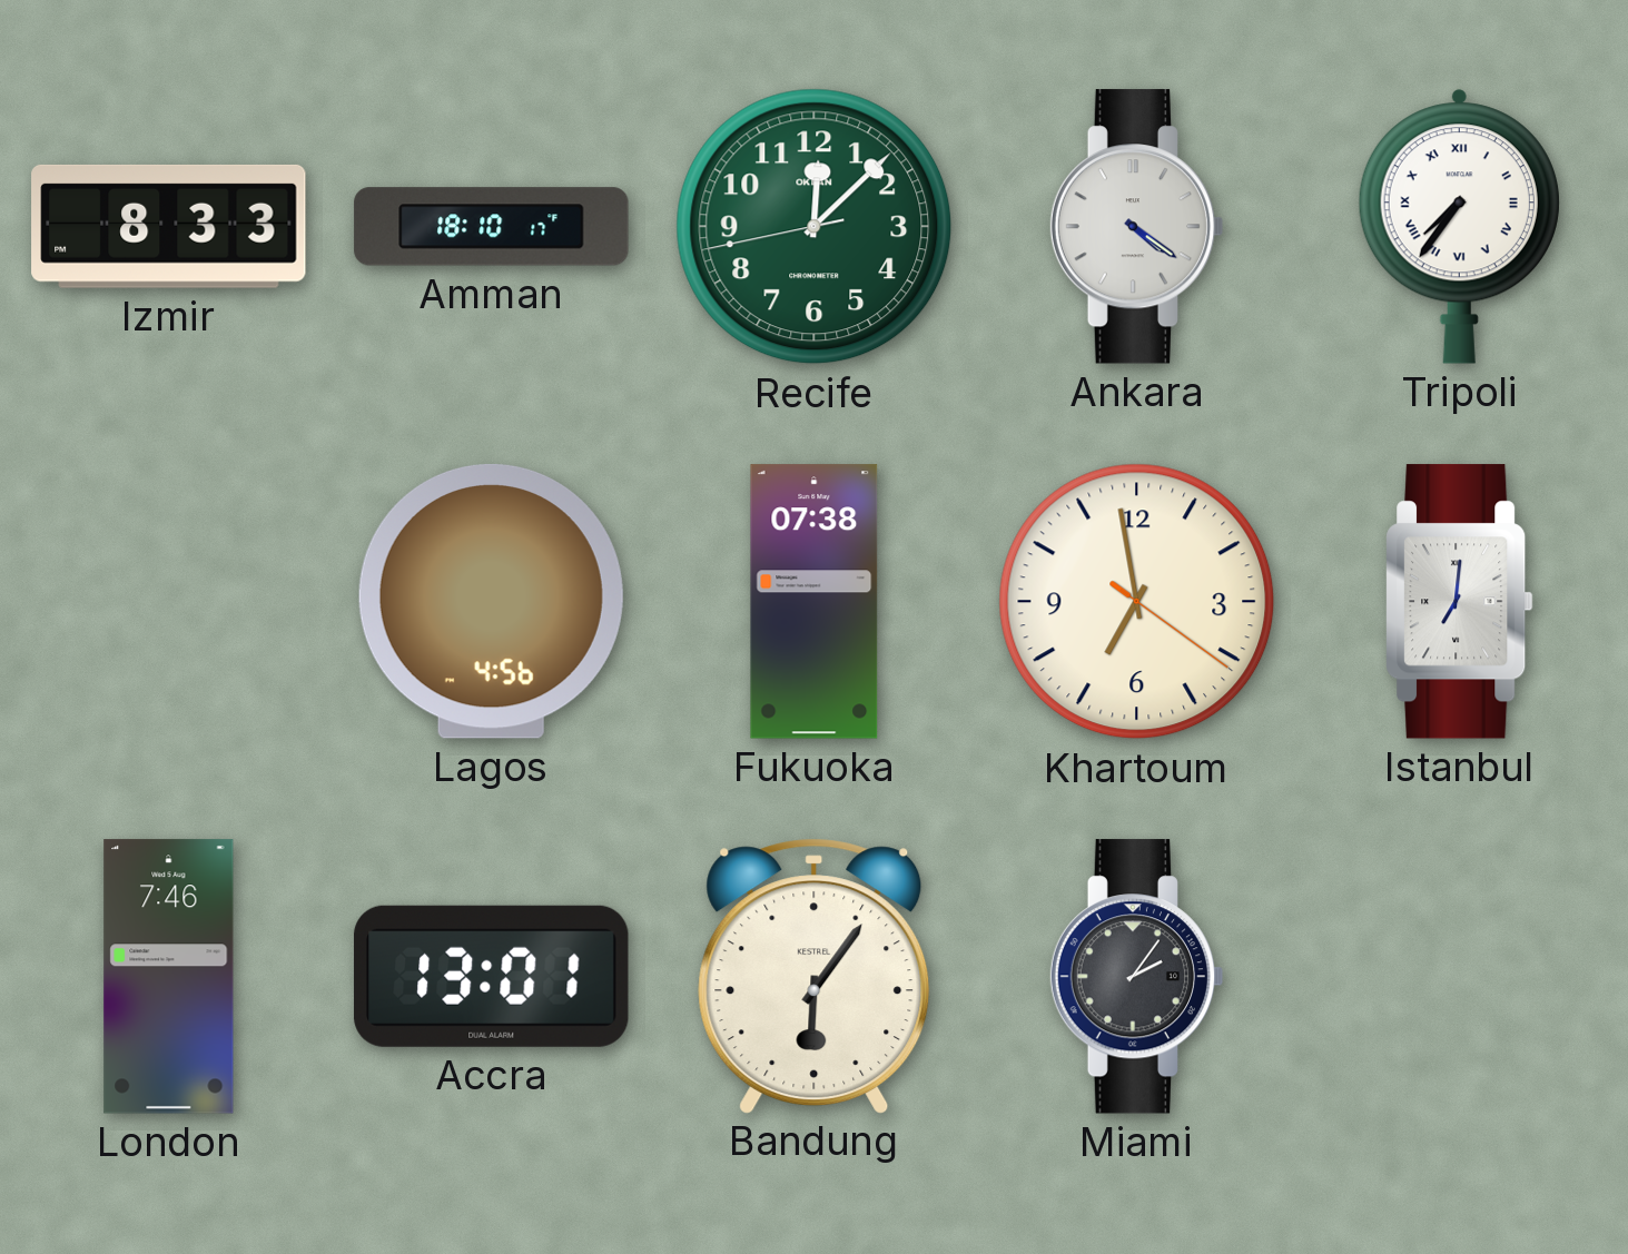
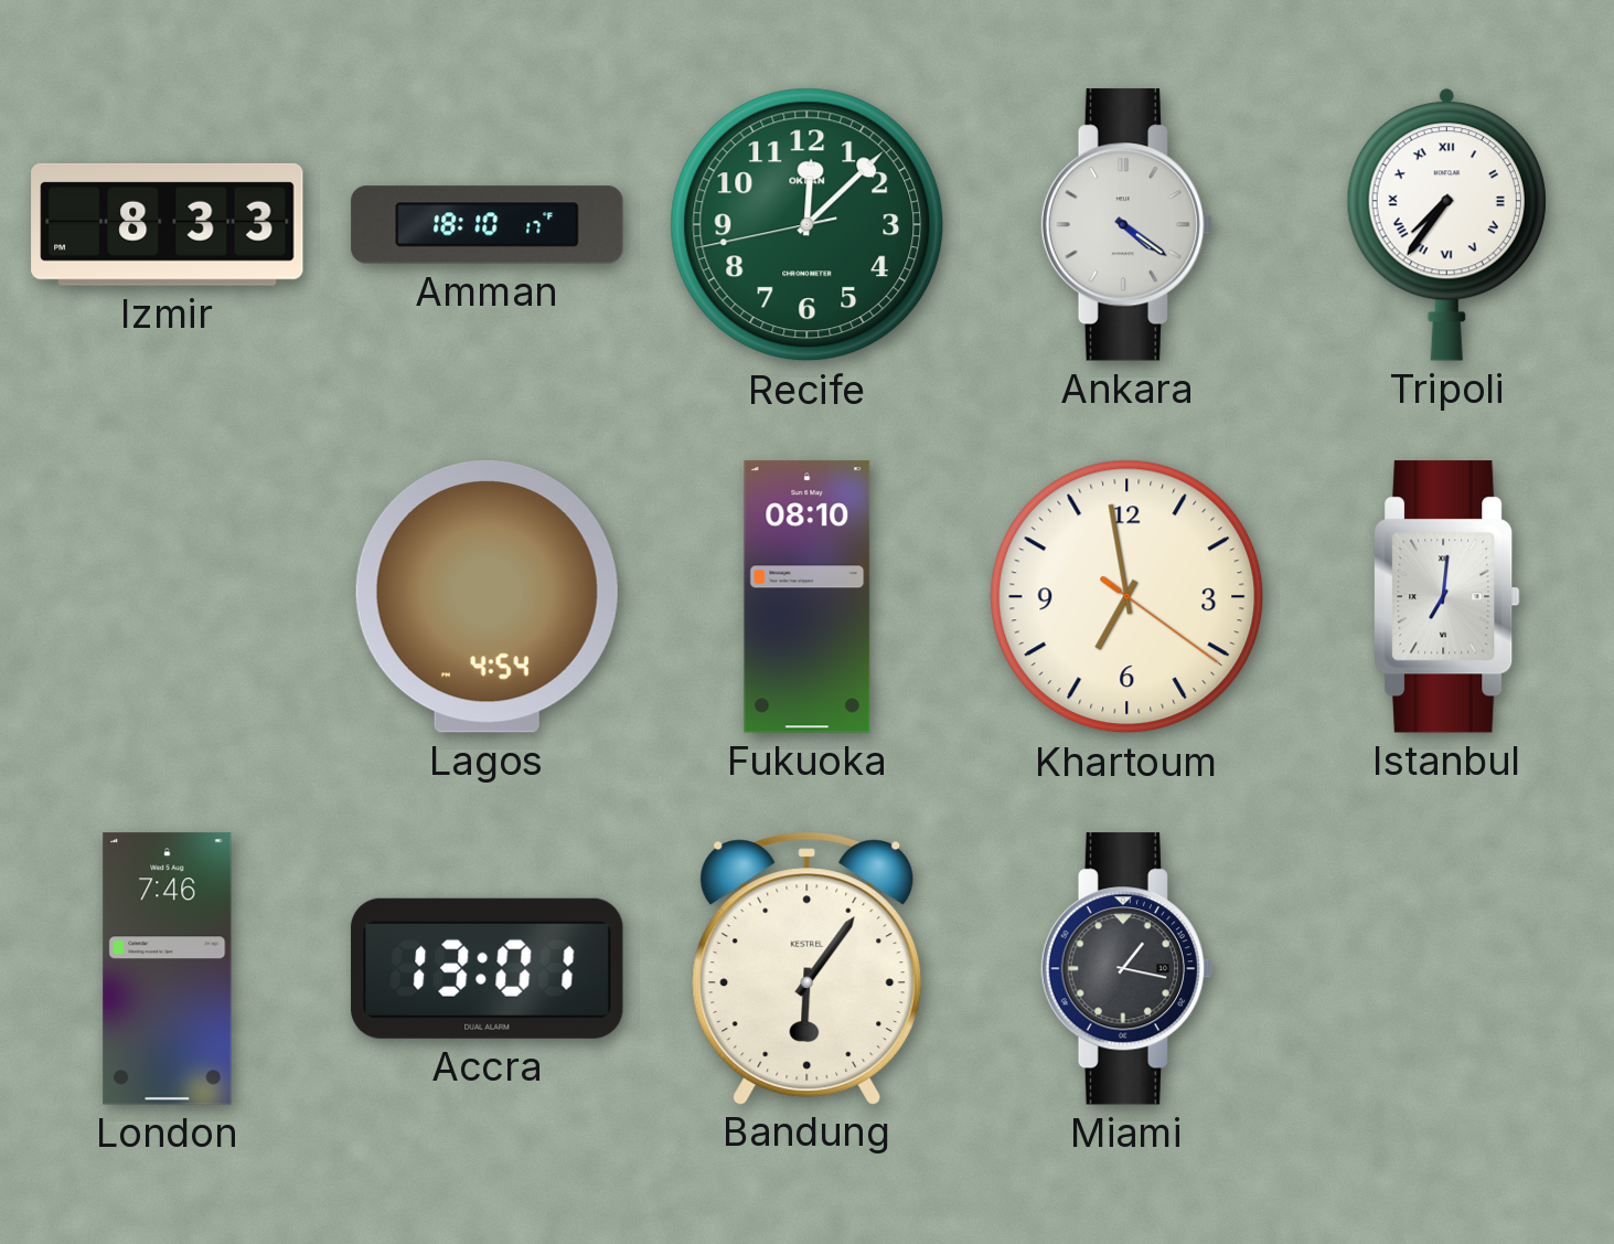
Lagos: 4:56 -> 4:54
Fukuoka: 07:38 -> 08:10
Miami: 2:06 -> 1:17
